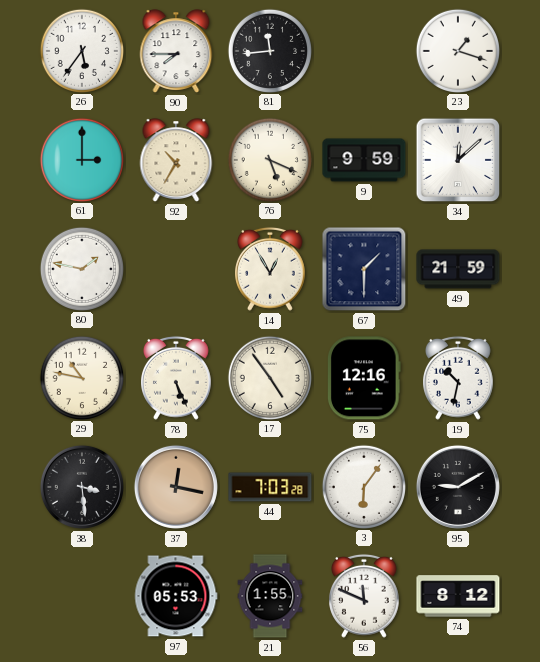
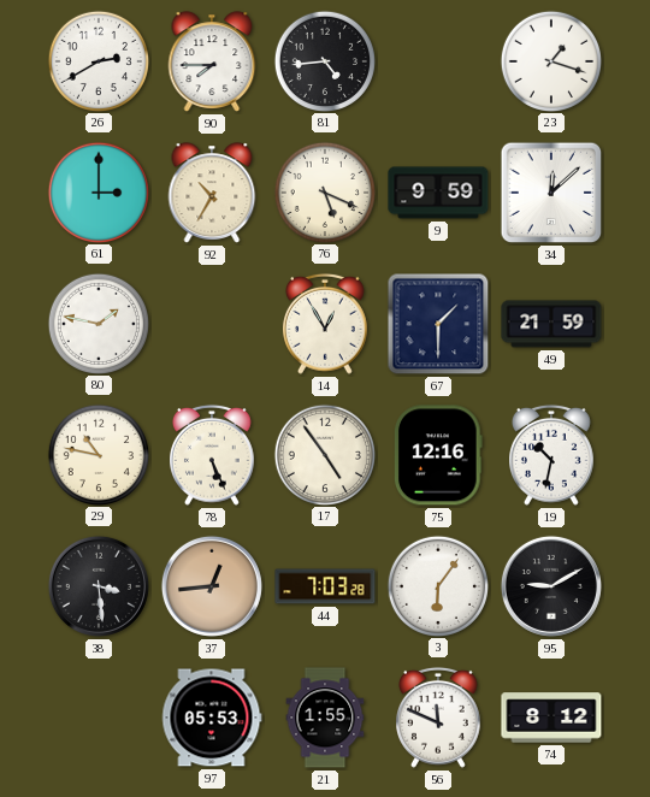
26: 5:36 -> 2:40
81: 11:44 -> 4:44
37: 12:17 -> 12:44
